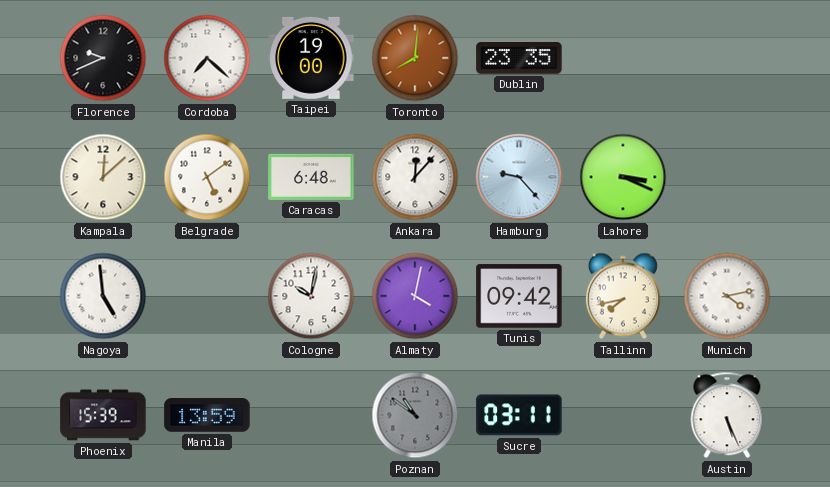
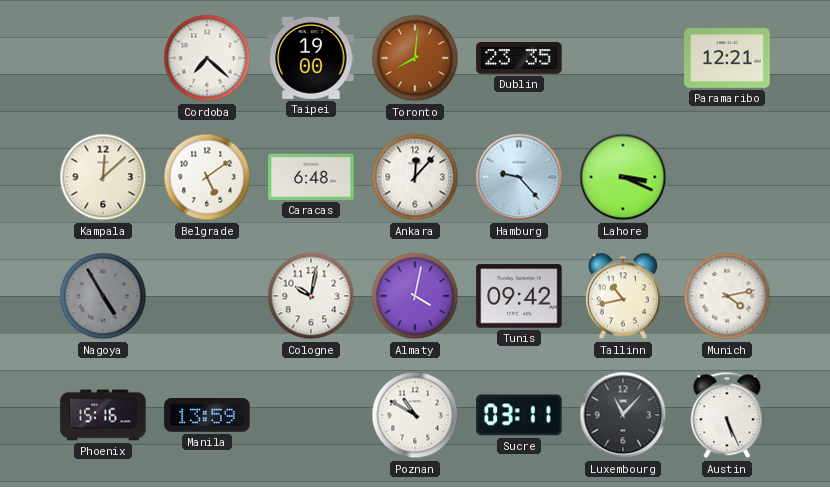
Florence: 9:41 -> none
Paramaribo: none -> 12:21
Nagoya: 4:59 -> 4:55
Nagoya dial: white -> grey
Tallinn: 7:43 -> 10:43
Phoenix: 15:39 -> 15:16
Poznan: 10:51 -> 10:50
Poznan dial: grey -> white
Luxembourg: none -> 11:07
